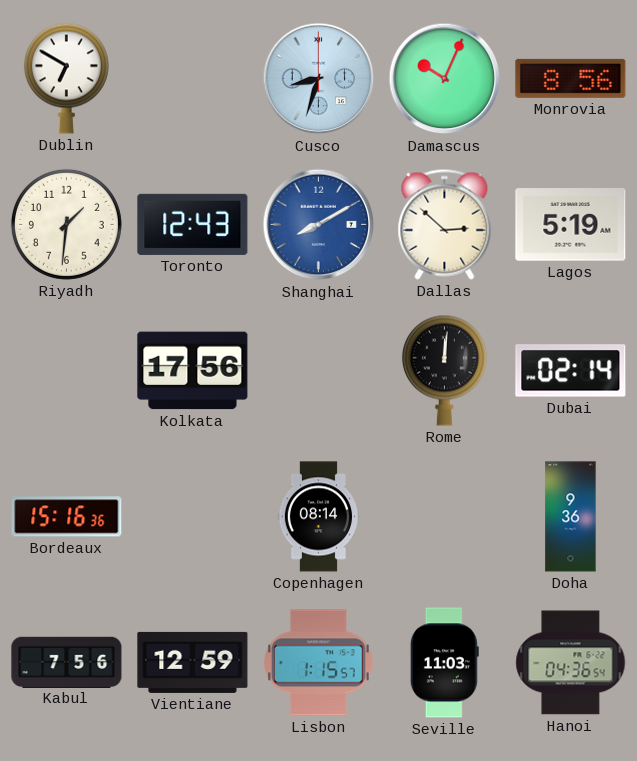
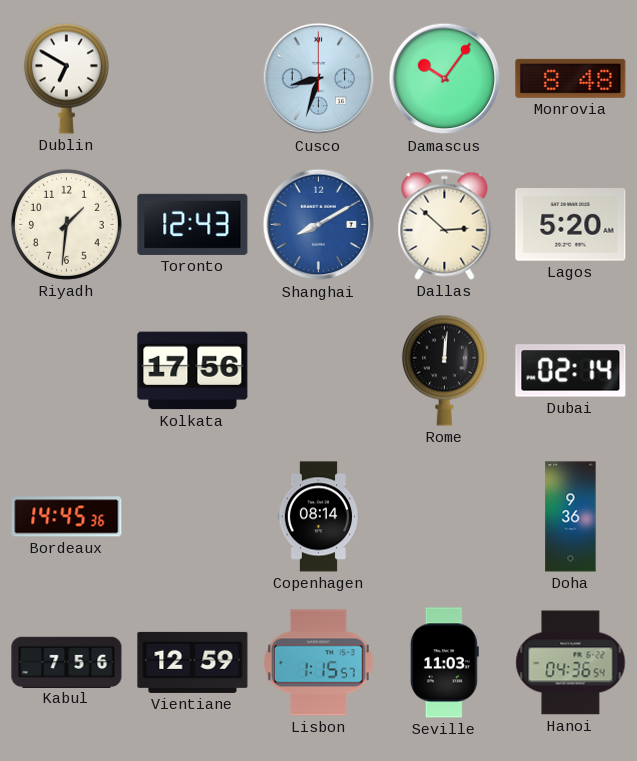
Damascus: 10:04 -> 10:06
Monrovia: 8:56 -> 8:48
Lagos: 5:19 -> 5:20
Bordeaux: 15:16 -> 14:45
